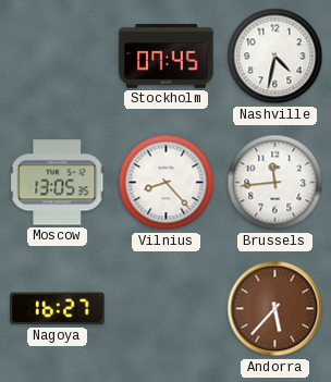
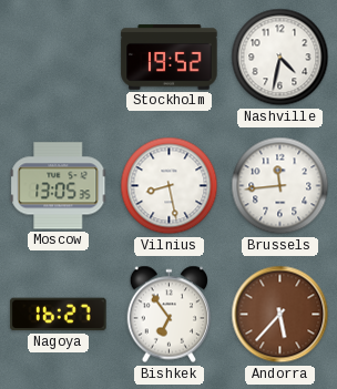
Stockholm: 07:45 -> 19:52
Vilnius: 8:23 -> 8:28
Bishkek: none -> 6:54
